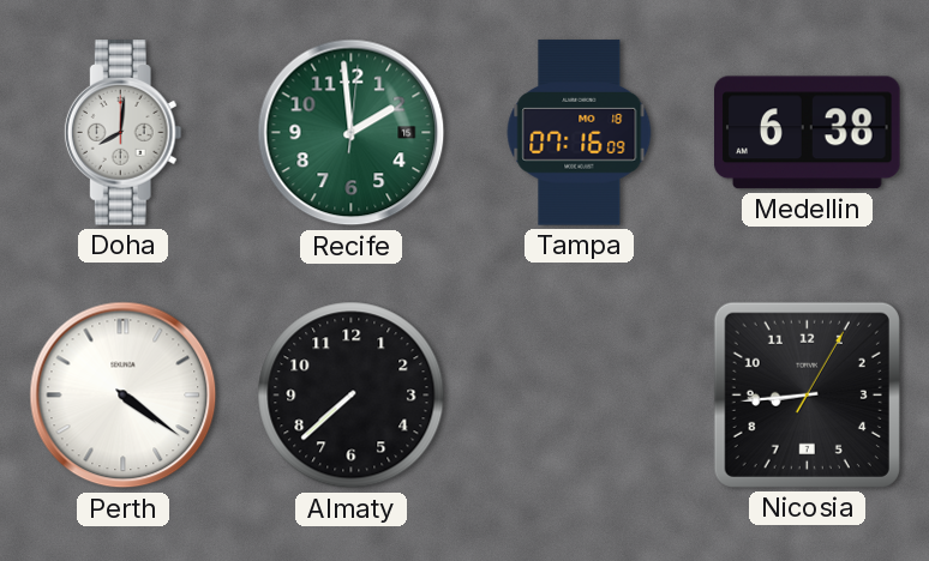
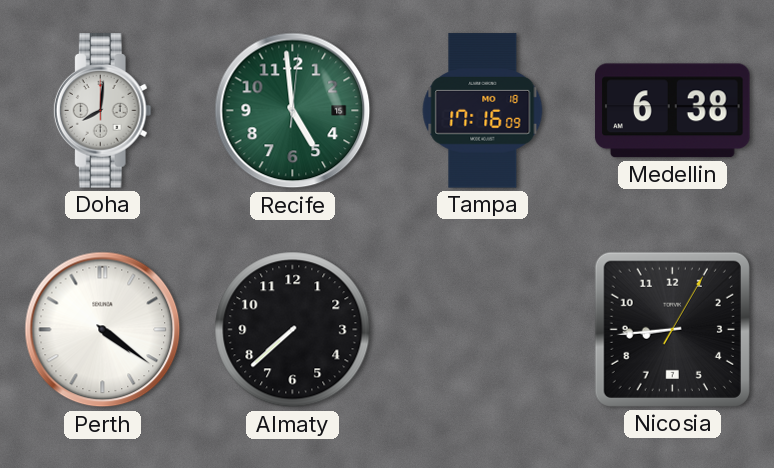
Recife: 1:59 -> 4:59
Tampa: 07:16 -> 17:16
